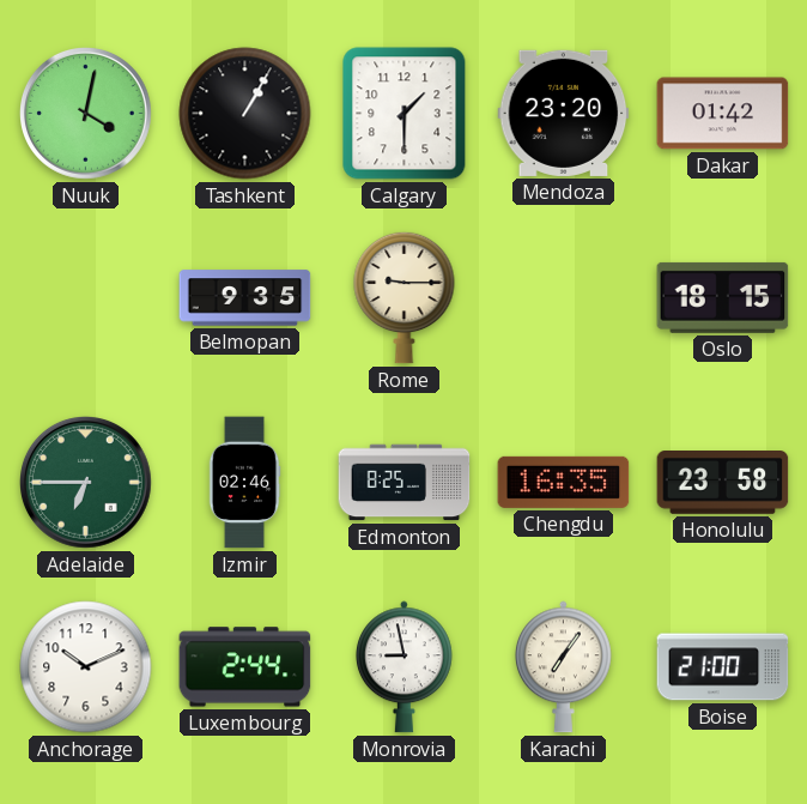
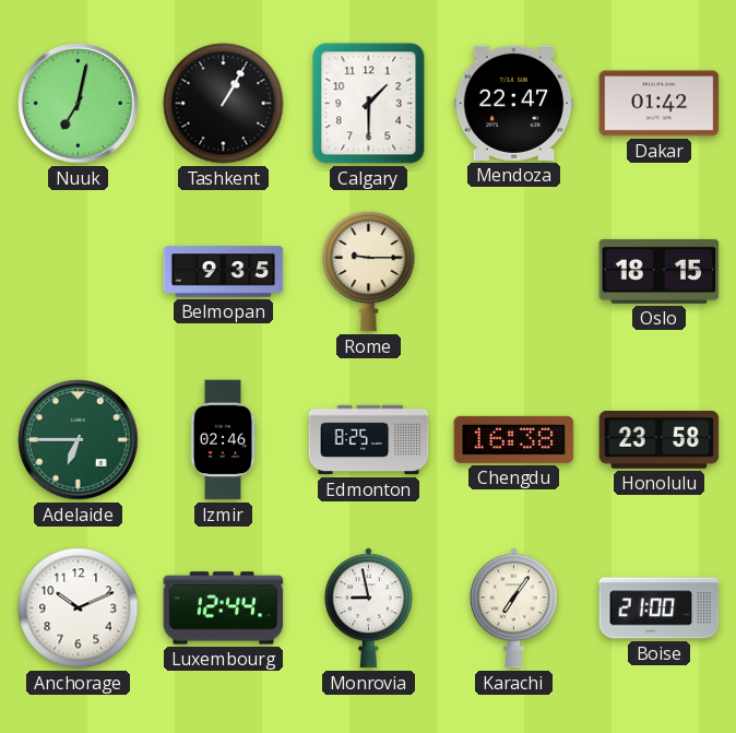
Nuuk: 4:02 -> 7:02
Mendoza: 23:20 -> 22:47
Chengdu: 16:35 -> 16:38
Luxembourg: 2:44 -> 12:44
